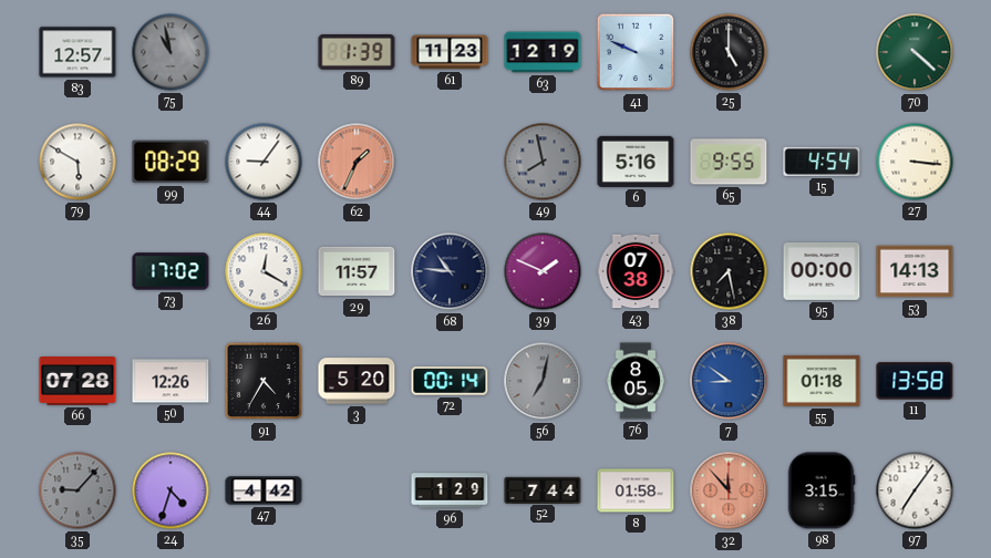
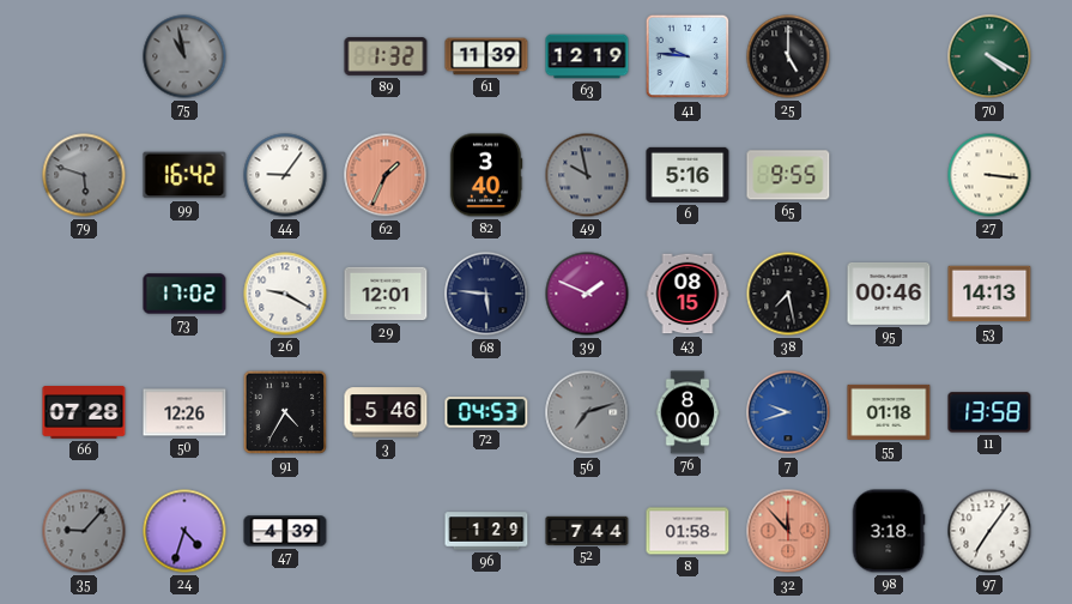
83: 12:57 -> none
89: 1:39 -> 1:32
61: 11:23 -> 11:39
41: 9:49 -> 9:46
70: 4:22 -> 4:20
79: 5:50 -> 5:48
79 dial: white -> grey
99: 08:29 -> 16:42
82: none -> 3:40
49: 7:58 -> 9:58
15: 4:54 -> none
26: 12:20 -> 9:20
29: 11:57 -> 12:01
68: 10:46 -> 5:46
43: 07:38 -> 08:15
95: 00:00 -> 00:46
3: 5:20 -> 5:46
72: 00:14 -> 04:53
56: 7:02 -> 7:12
76: 8:05 -> 8:00
7: 8:51 -> 9:42
47: 4:42 -> 4:39
98: 3:15 -> 3:18
